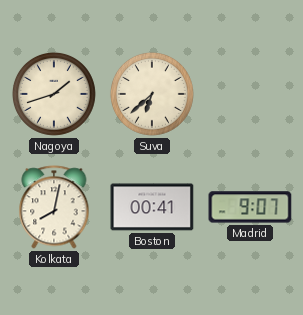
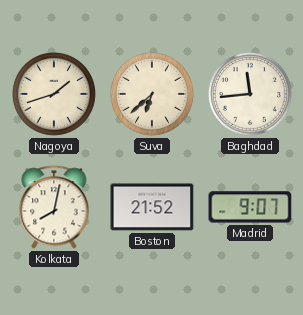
Baghdad: none -> 11:44
Boston: 00:41 -> 21:52
